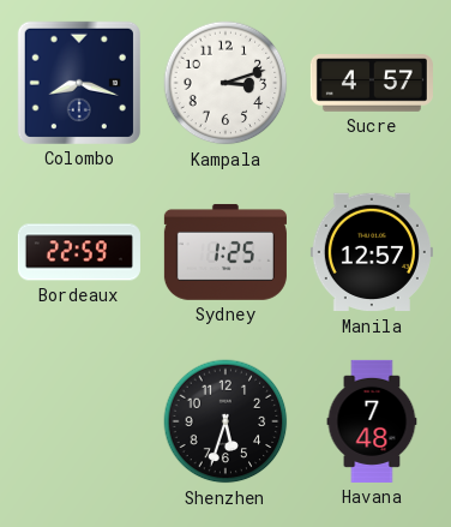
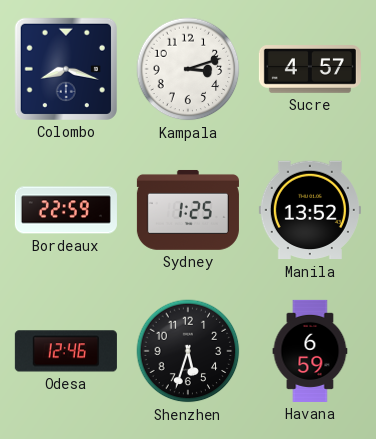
Manila: 12:57 -> 13:52
Odesa: none -> 12:46
Havana: 7:48 -> 6:59
